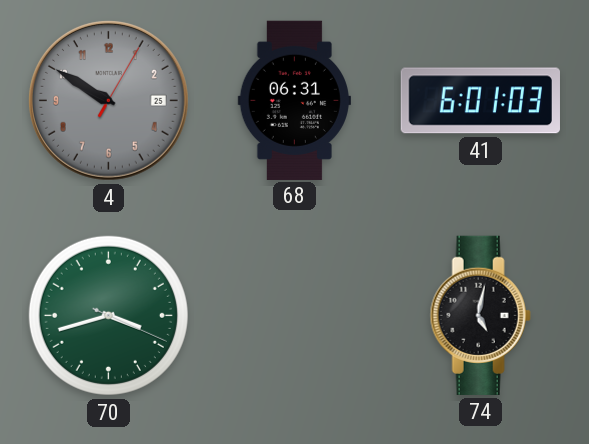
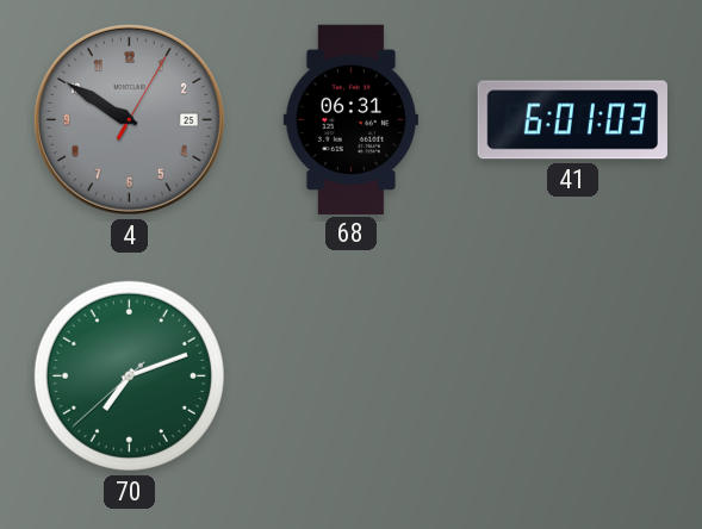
70: 3:42 -> 7:11
74: 5:02 -> none
